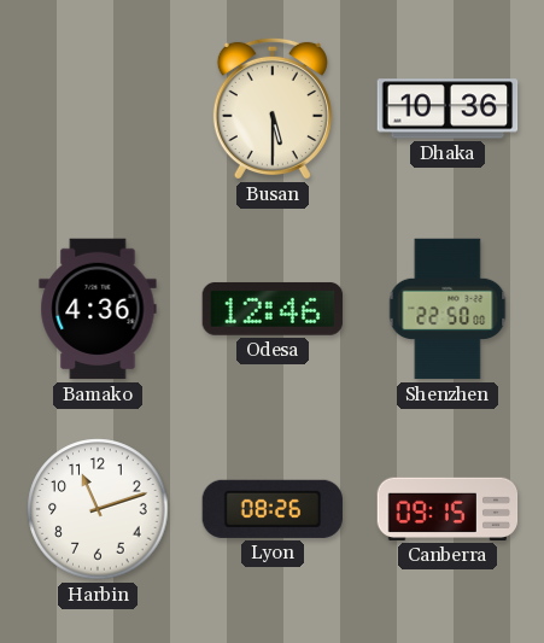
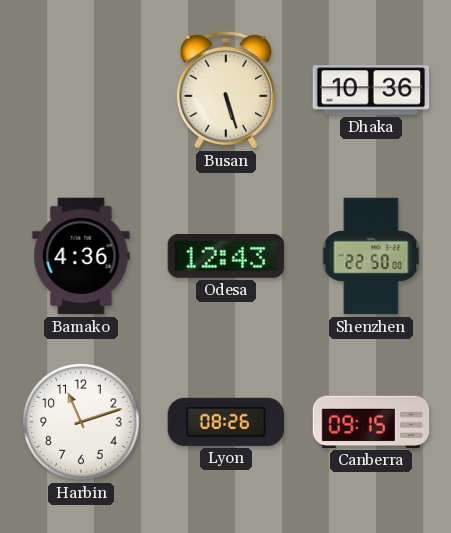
Busan: 5:30 -> 5:27
Odesa: 12:46 -> 12:43
